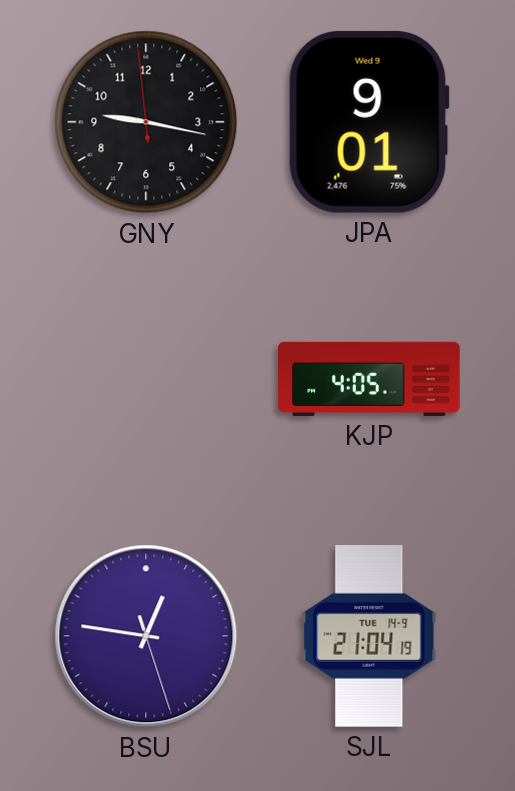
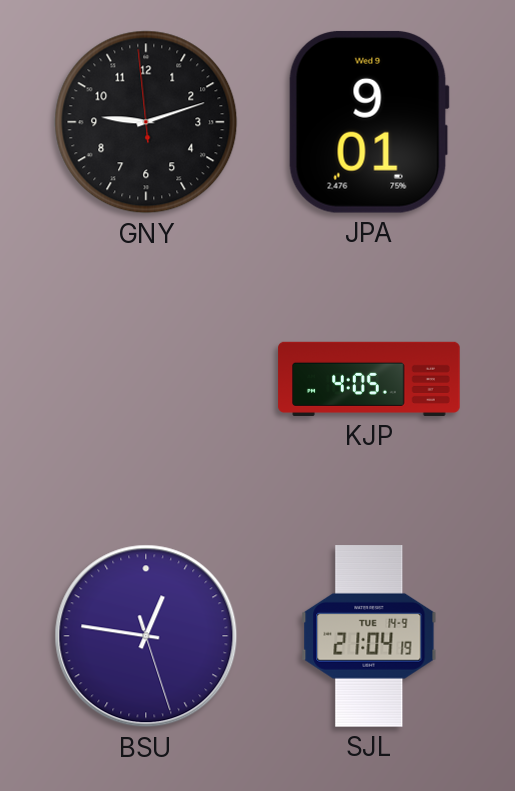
GNY: 9:16 -> 9:11
